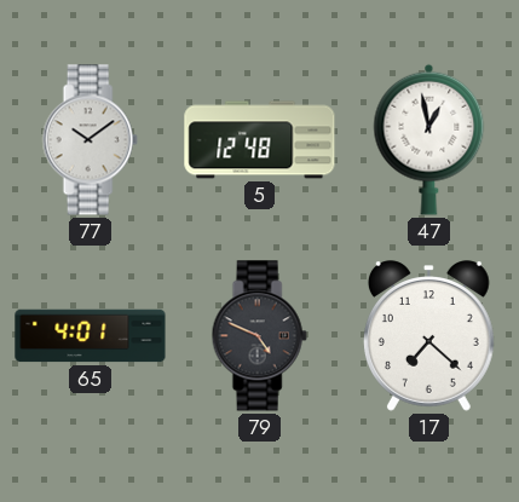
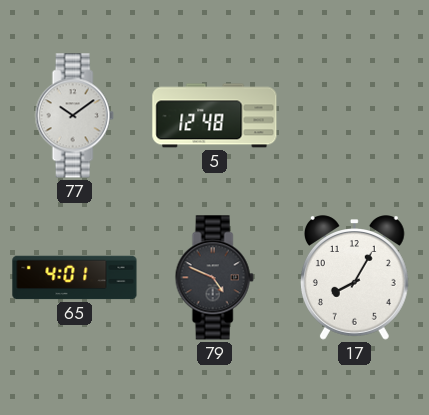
47: 12:58 -> none
17: 7:22 -> 8:05
